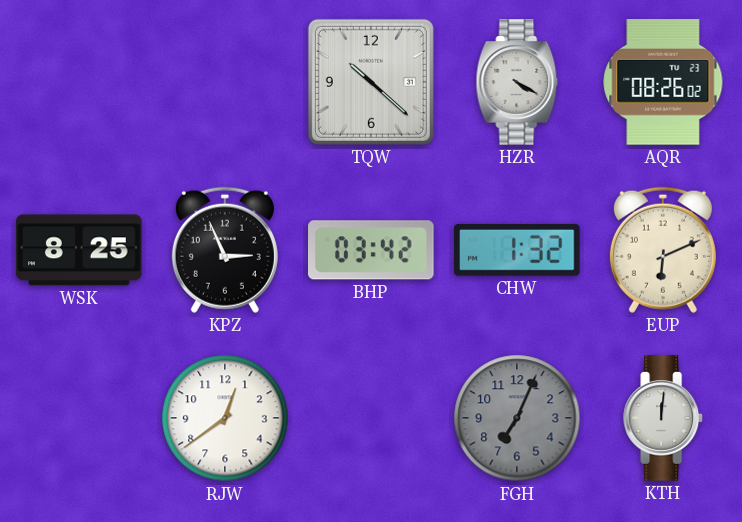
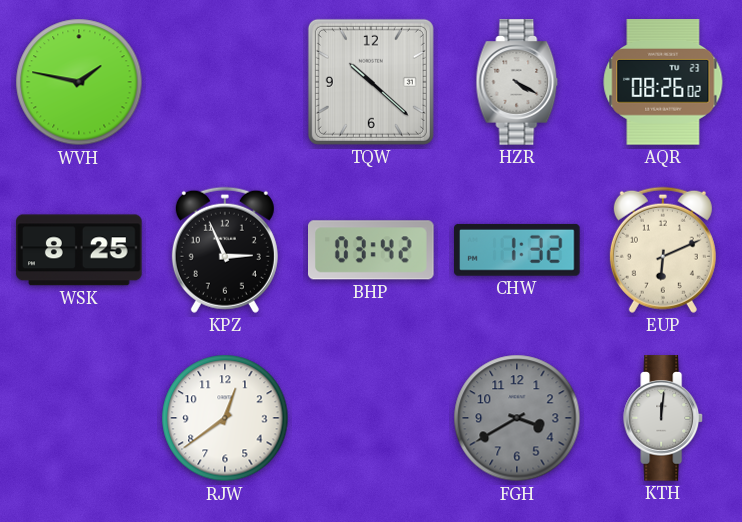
WVH: none -> 1:47
FGH: 7:04 -> 3:40
